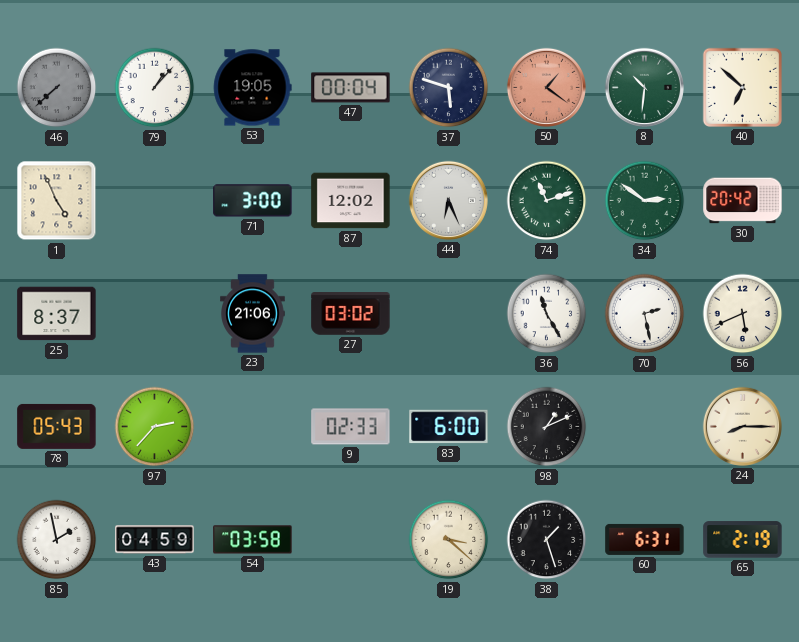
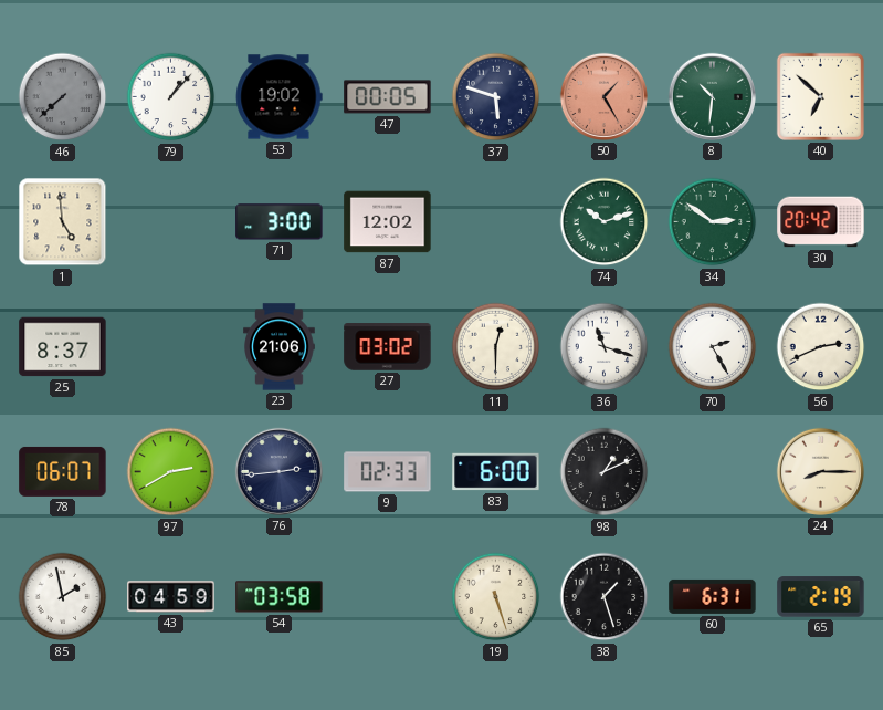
53: 19:05 -> 19:02
47: 00:04 -> 00:05
50: 1:21 -> 1:25
1: 4:56 -> 4:59
44: 6:26 -> none
74: 11:12 -> 10:12
11: none -> 12:30
36: 11:25 -> 11:18
70: 2:28 -> 2:25
56: 5:41 -> 2:41
78: 05:43 -> 06:07
97: 2:37 -> 2:40
76: none -> 2:44
19: 3:22 -> 5:27
